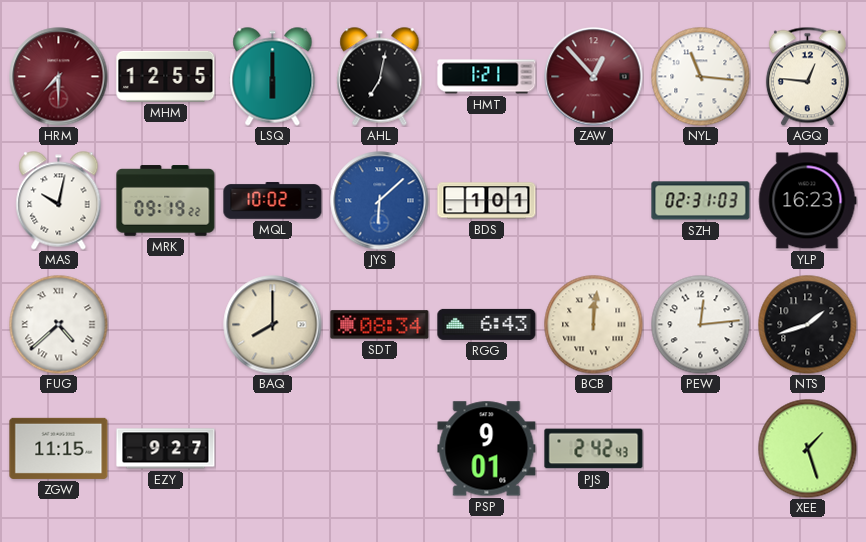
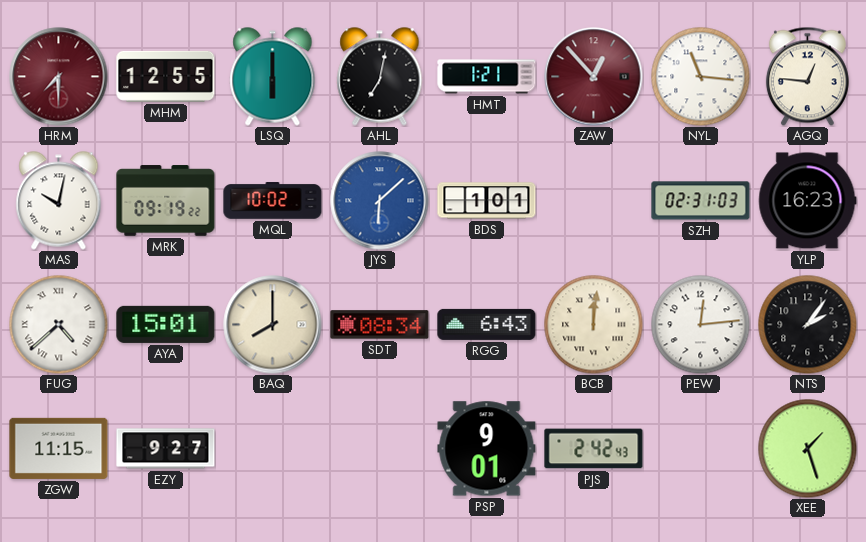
AYA: none -> 15:01
NTS: 1:42 -> 2:06
